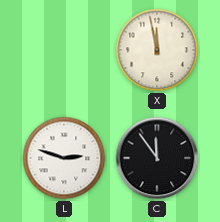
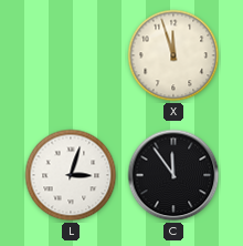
X: 11:58 -> 11:57
L: 2:48 -> 3:03
